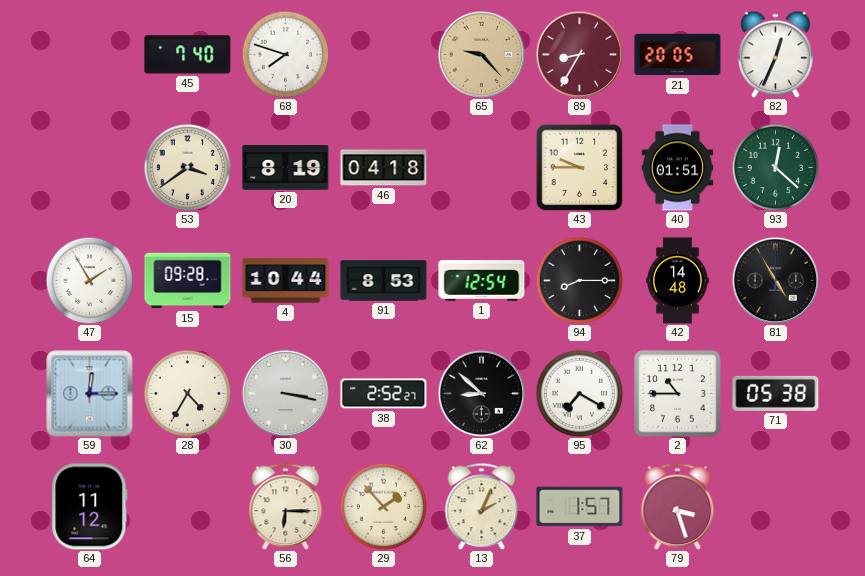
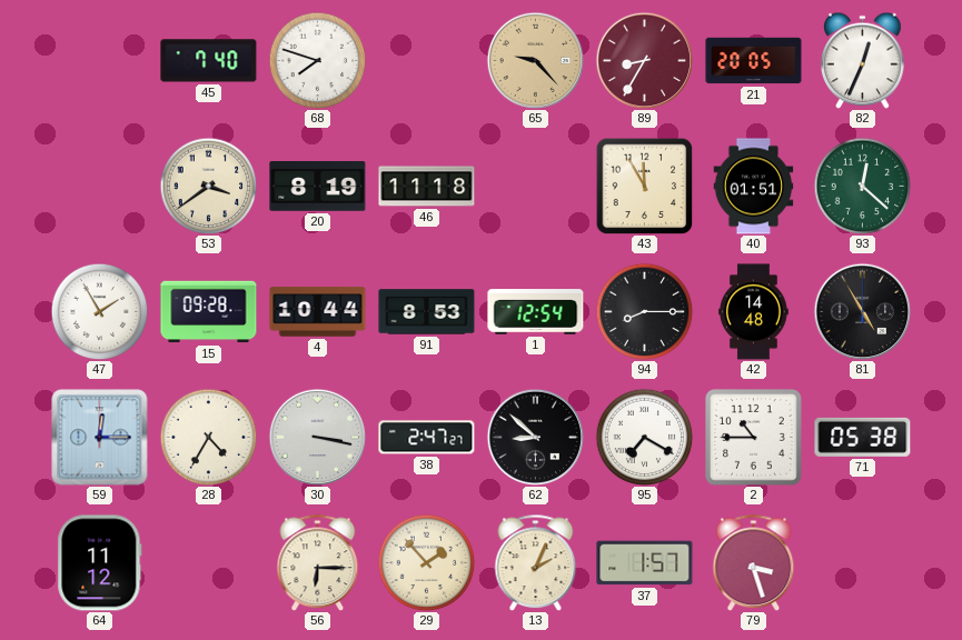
46: 04:18 -> 11:18
43: 9:45 -> 11:55
38: 2:52 -> 2:47
